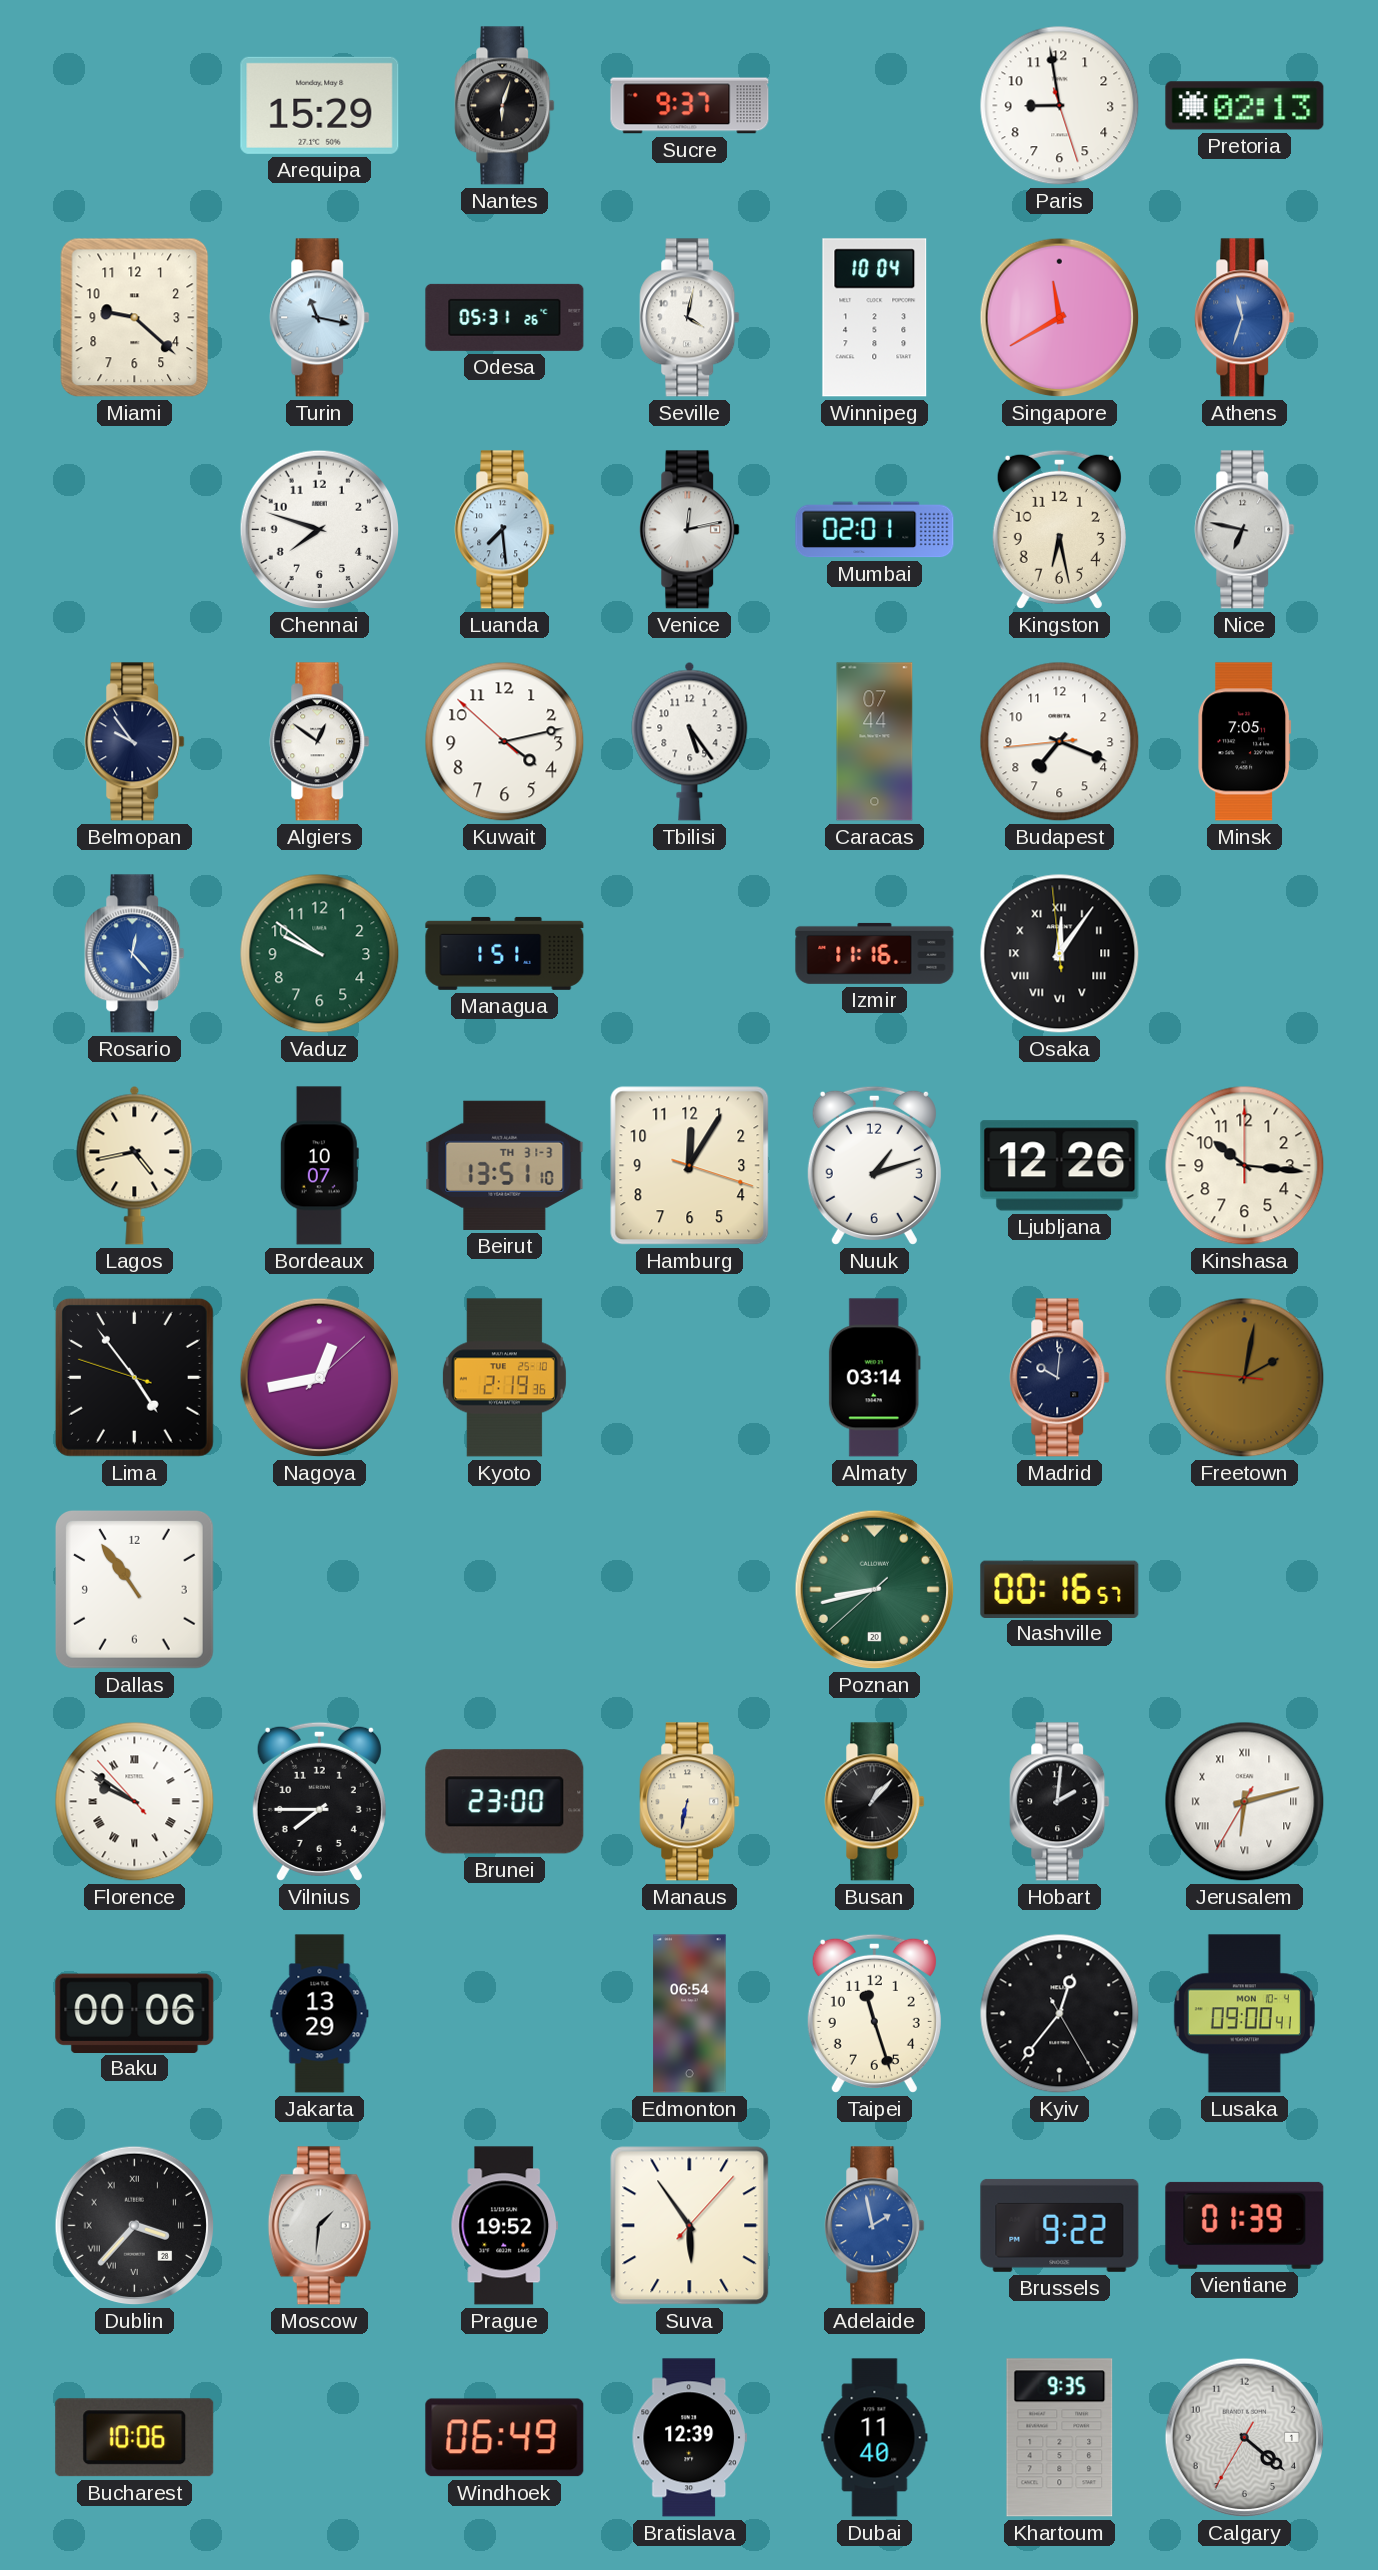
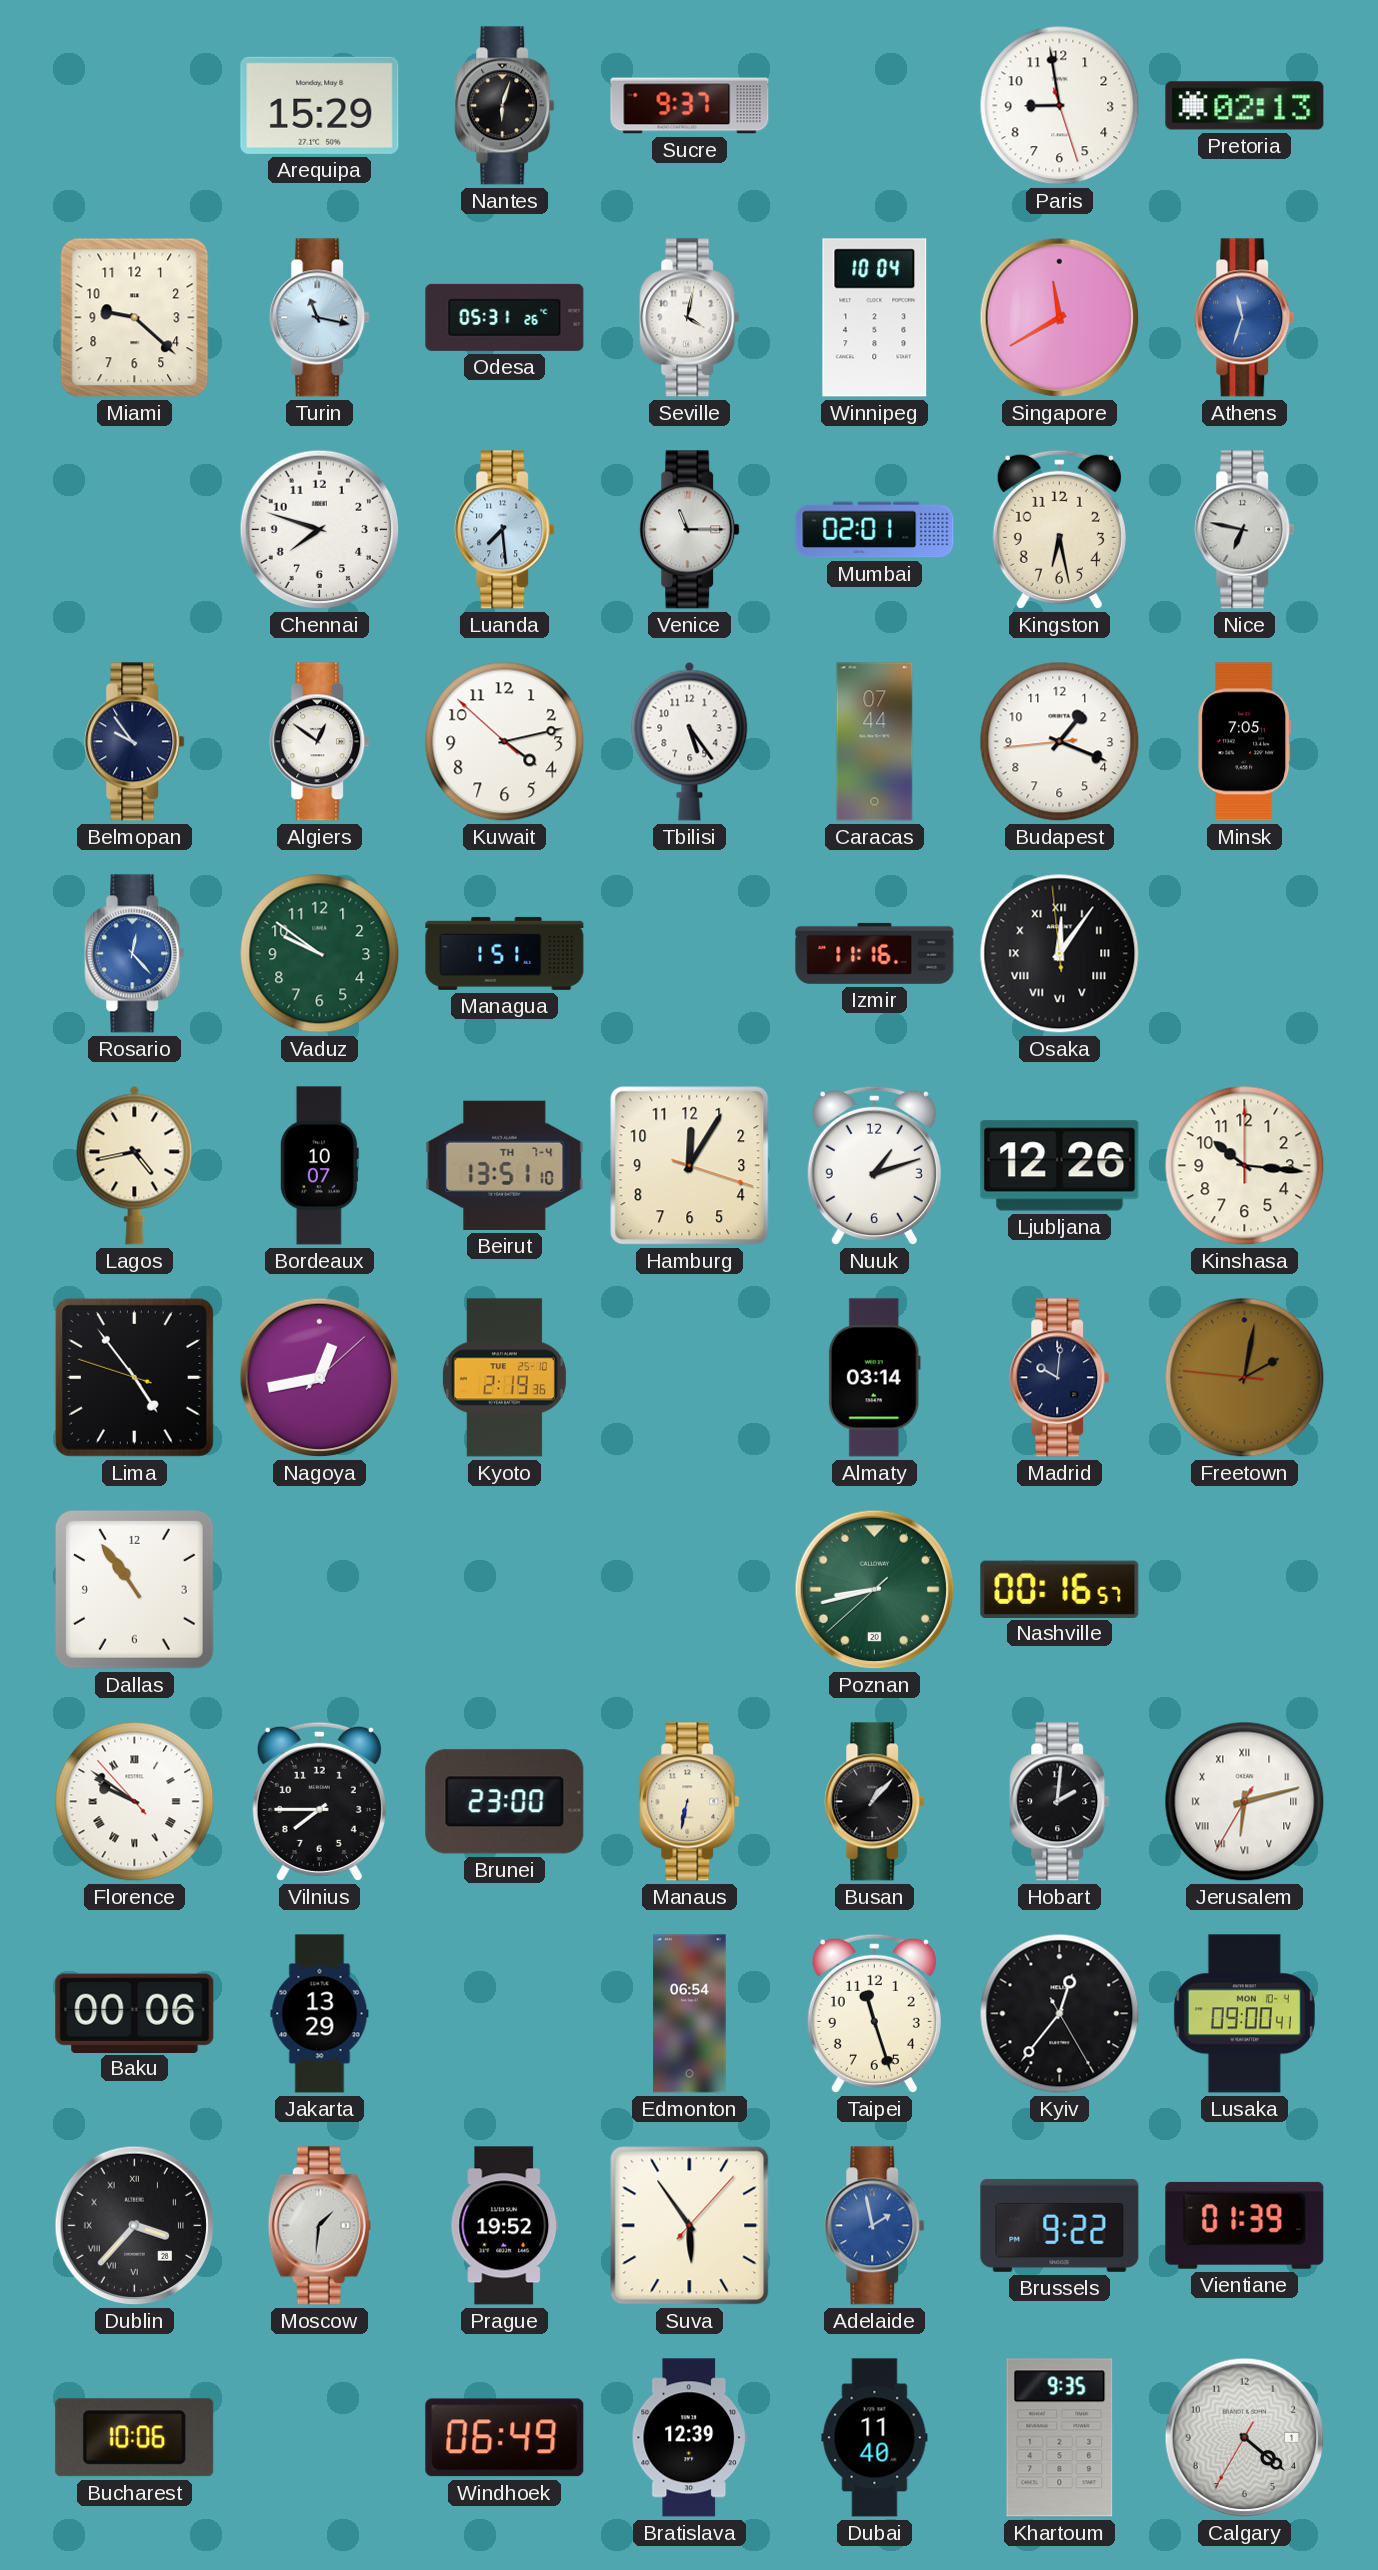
Venice: 12:13 -> 11:15
Budapest: 7:18 -> 1:18
Beirut date: TH 31-3 -> TH 7-4
